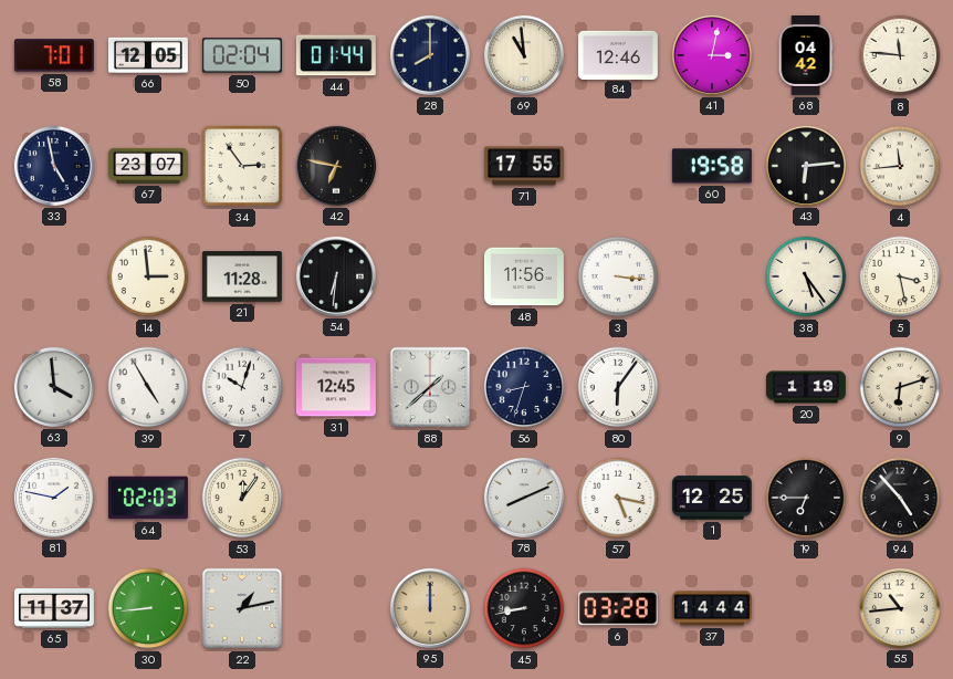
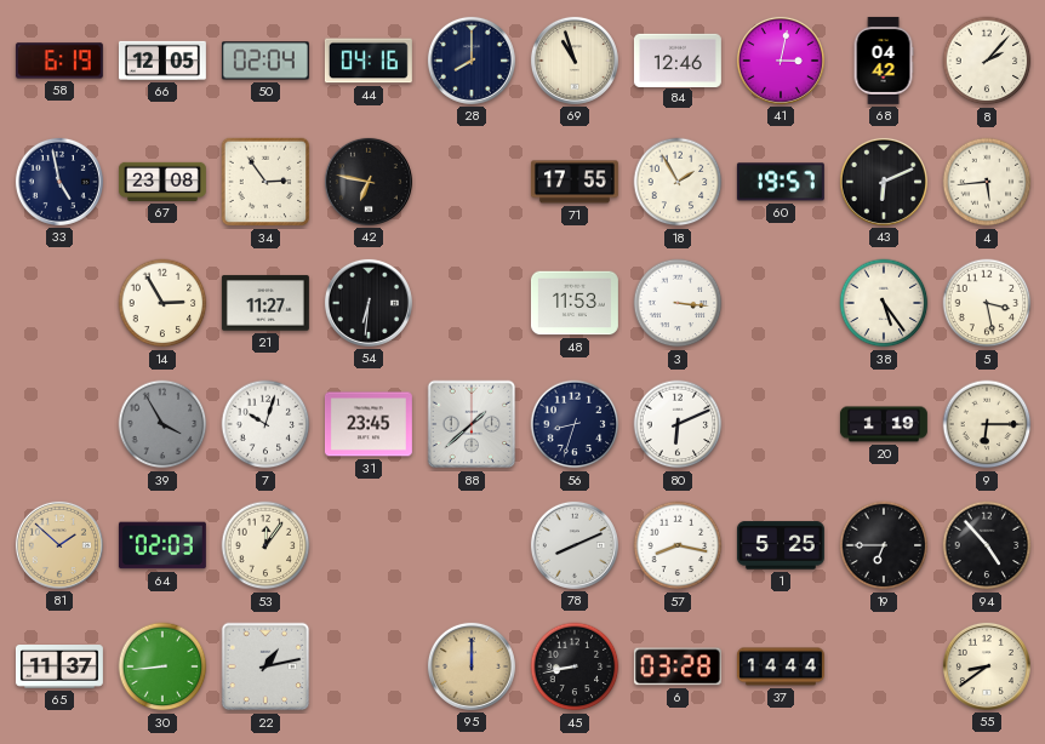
58: 7:01 -> 6:19
44: 01:44 -> 04:16
69: 10:59 -> 10:57
8: 11:46 -> 2:07
67: 23:07 -> 23:08
18: none -> 1:55
60: 19:58 -> 19:57
43: 6:14 -> 6:11
4: 11:44 -> 5:44
14: 2:59 -> 2:55
21: 11:28 -> 11:27
48: 11:56 -> 11:53
63: 3:59 -> none
39: 4:55 -> 3:55
39 dial: white -> grey
31: 12:45 -> 23:45
80: 6:06 -> 6:11
9: 6:12 -> 6:15
81: 1:47 -> 1:52
81 dial: white -> champagne
57: 5:17 -> 8:17
1: 12:25 -> 5:25
55: 10:44 -> 8:39
